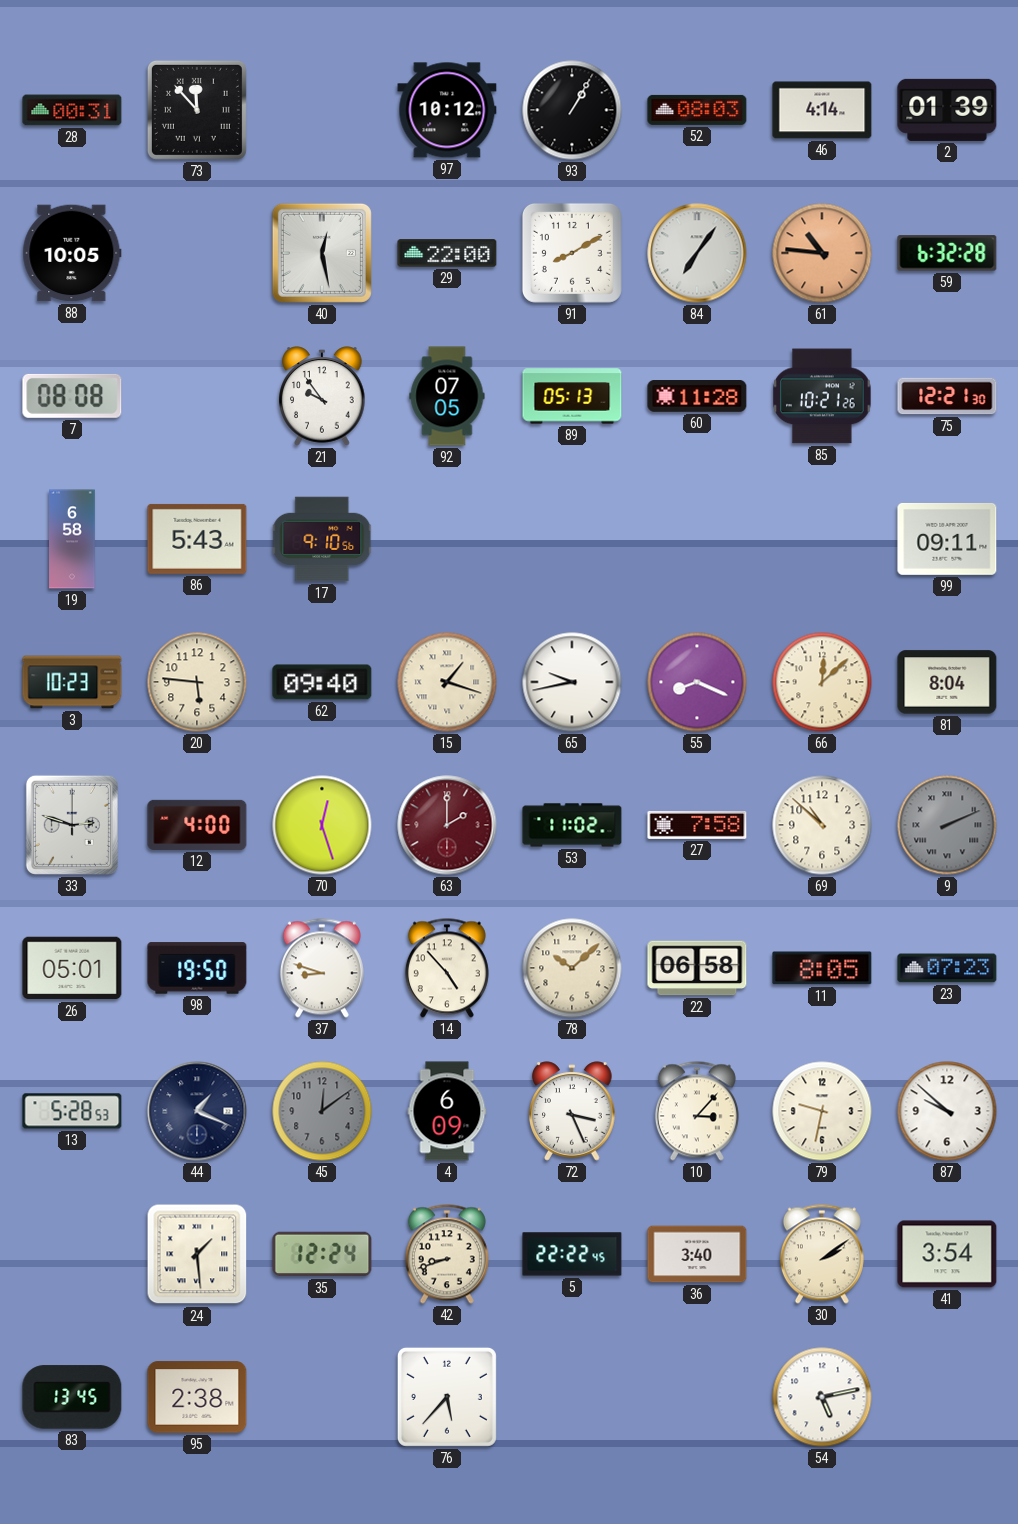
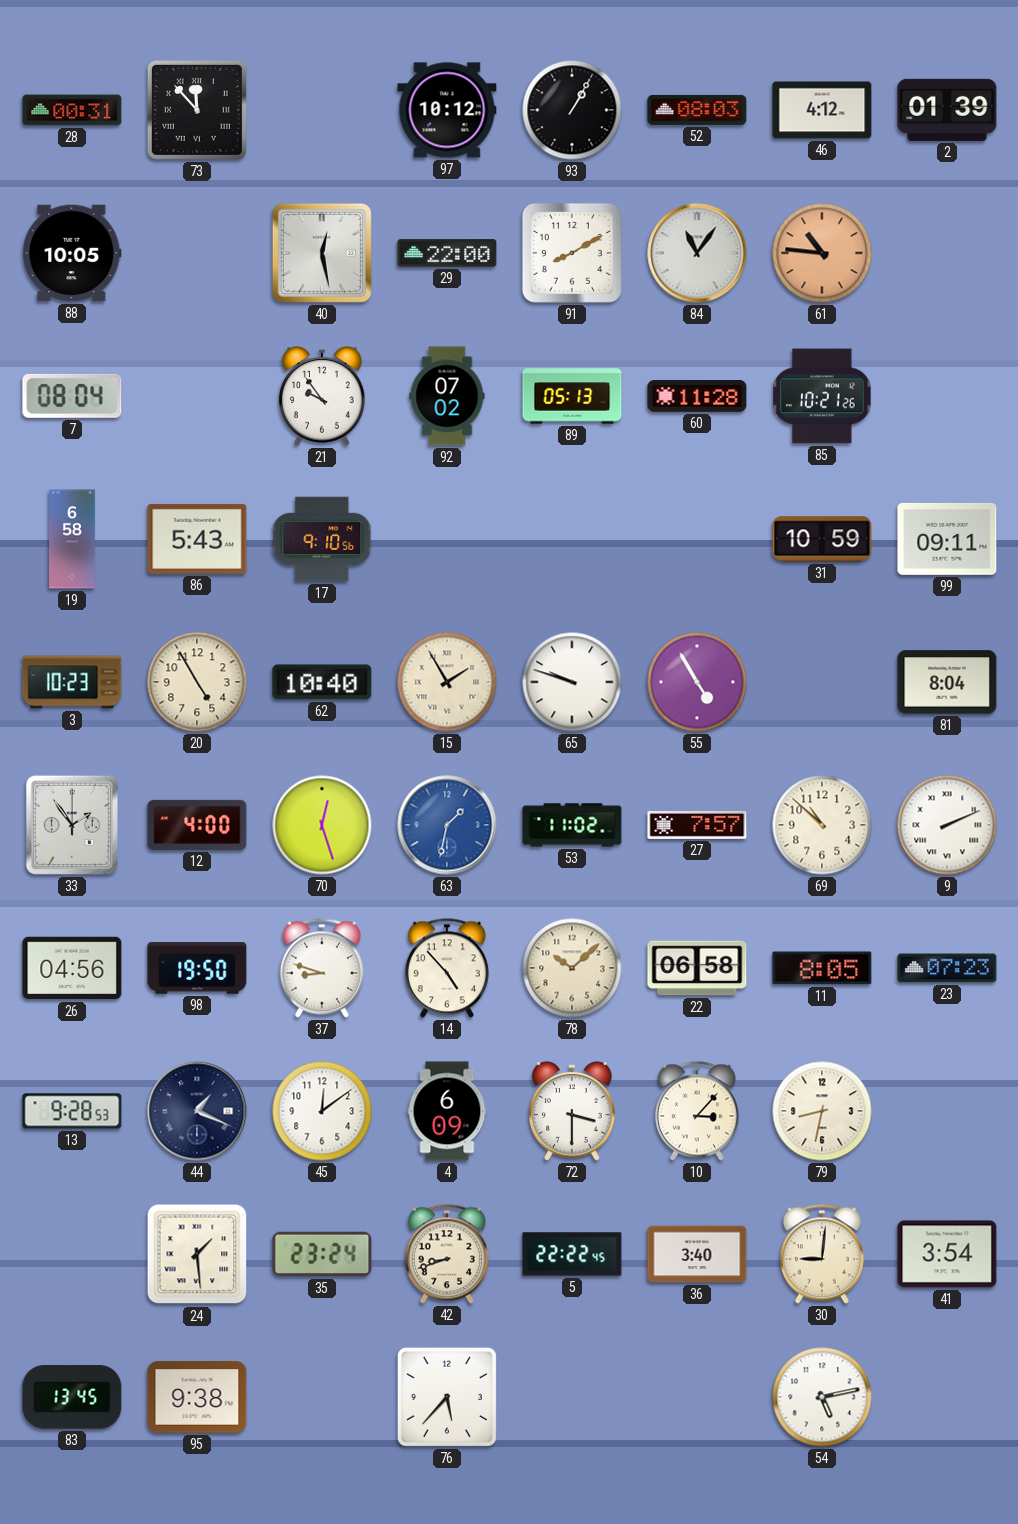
46: 4:14 -> 4:12
84: 7:06 -> 11:06
59: 6:32 -> none
7: 08:08 -> 08:04
92: 07:05 -> 07:02
75: 12:21 -> none
31: none -> 10:59
20: 5:46 -> 4:55
62: 09:40 -> 10:40
15: 1:18 -> 1:55
65: 9:43 -> 9:48
55: 8:19 -> 4:55
66: 12:08 -> none
33: 2:48 -> 1:54
63: 2:00 -> 1:32
63 dial: burgundy -> blue
27: 7:58 -> 7:57
9 dial: grey -> white
26: 05:01 -> 04:56
13: 5:28 -> 9:28
45 dial: grey -> white
72: 3:26 -> 3:30
79: 9:32 -> 8:32
87: 9:52 -> none
35: 12:24 -> 23:24
30: 2:09 -> 9:01
95: 2:38 -> 9:38
